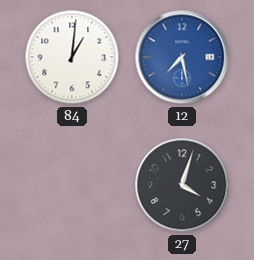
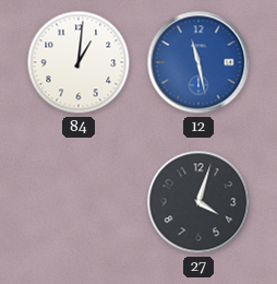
12: 7:28 -> 11:28
